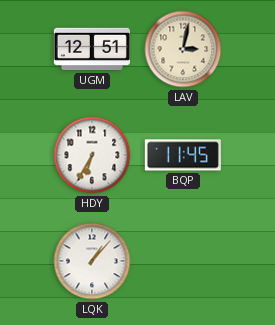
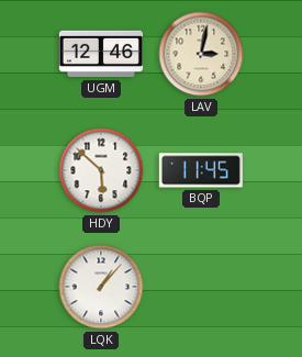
UGM: 12:51 -> 12:46
HDY: 6:35 -> 5:52
